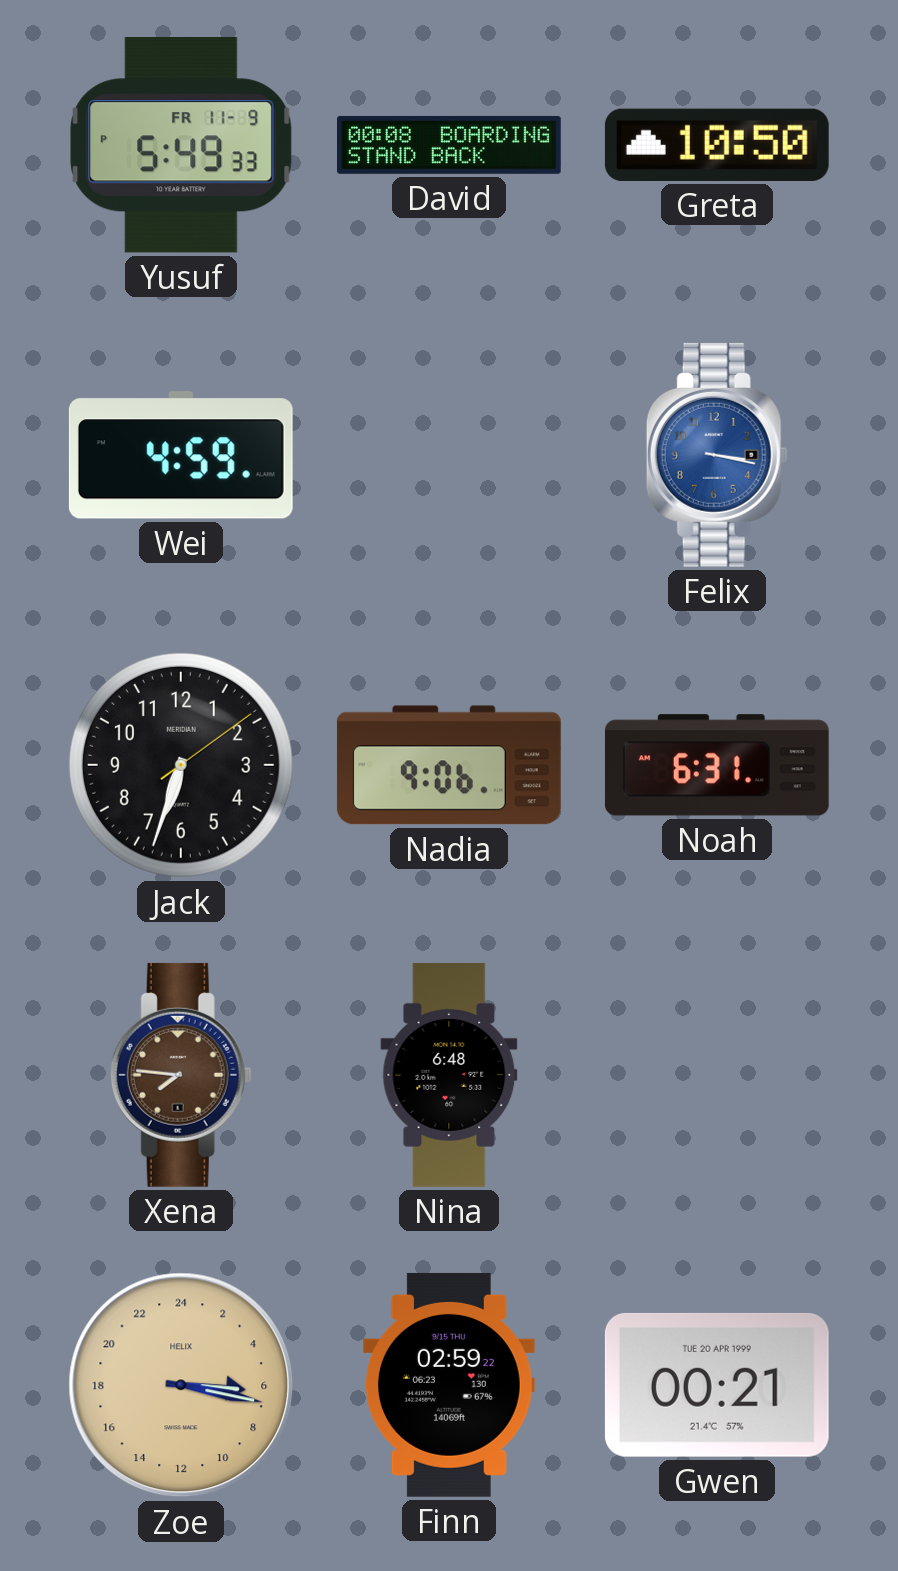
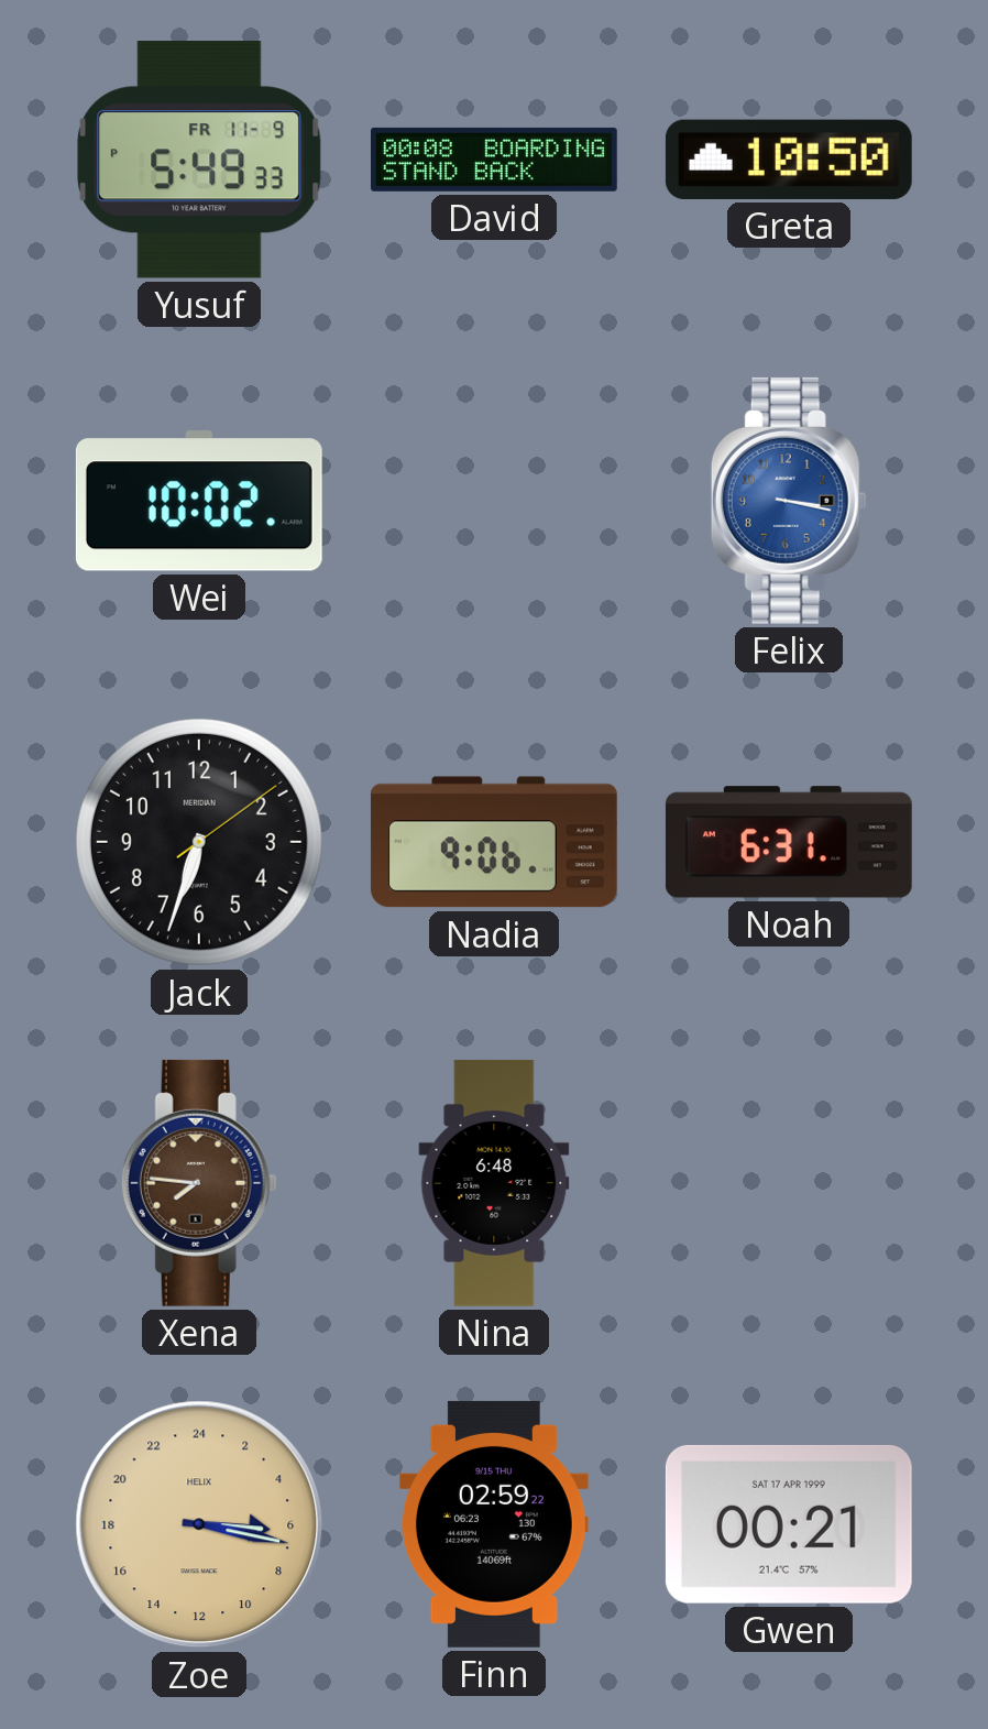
Wei: 4:59 -> 10:02
Gwen date: TUE 20 APR 1999 -> SAT 17 APR 1999
